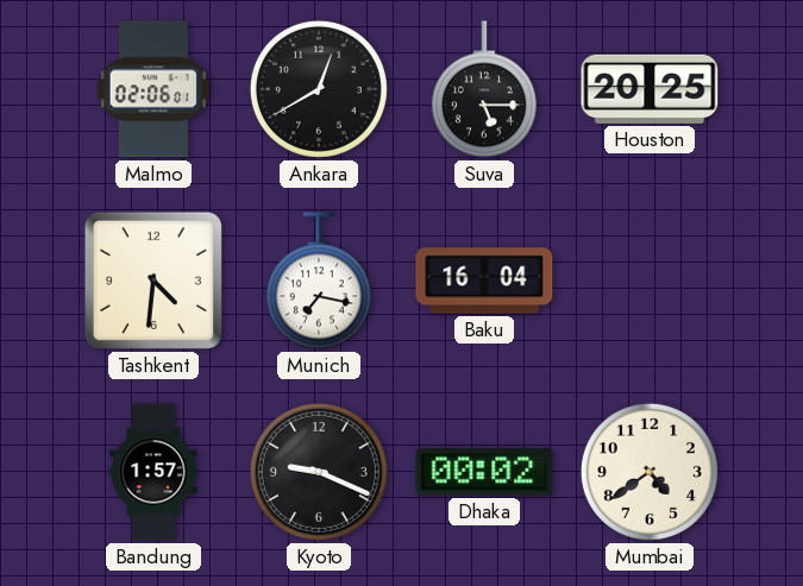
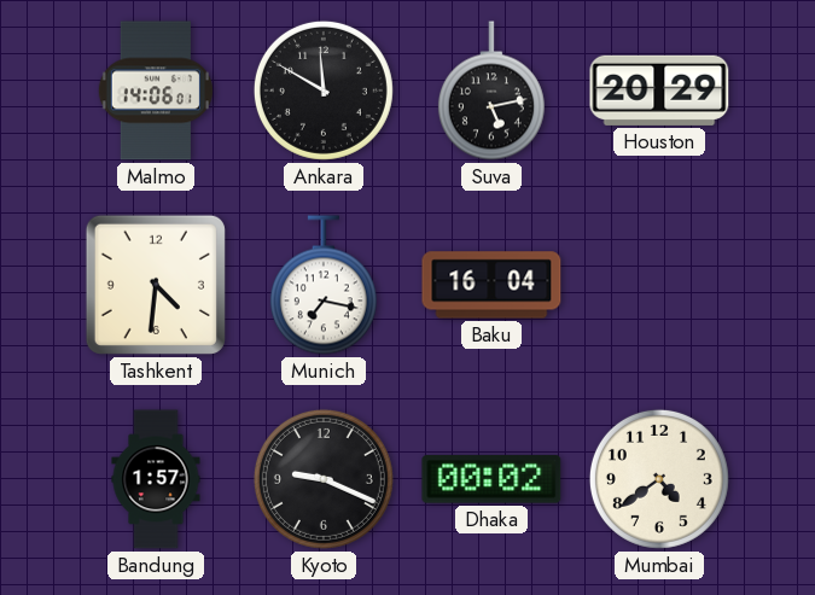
Malmo: 02:06 -> 14:06
Ankara: 12:40 -> 11:50
Suva: 5:15 -> 5:13
Houston: 20:25 -> 20:29
